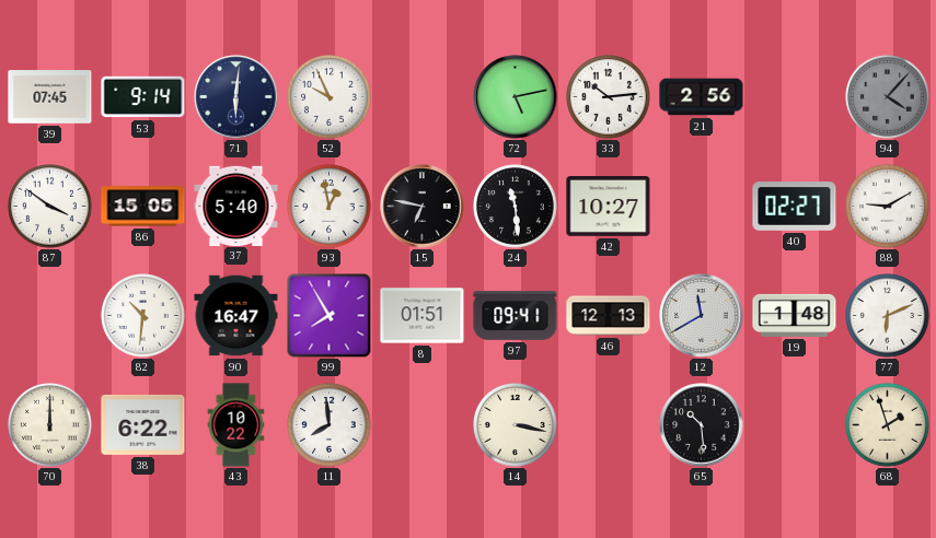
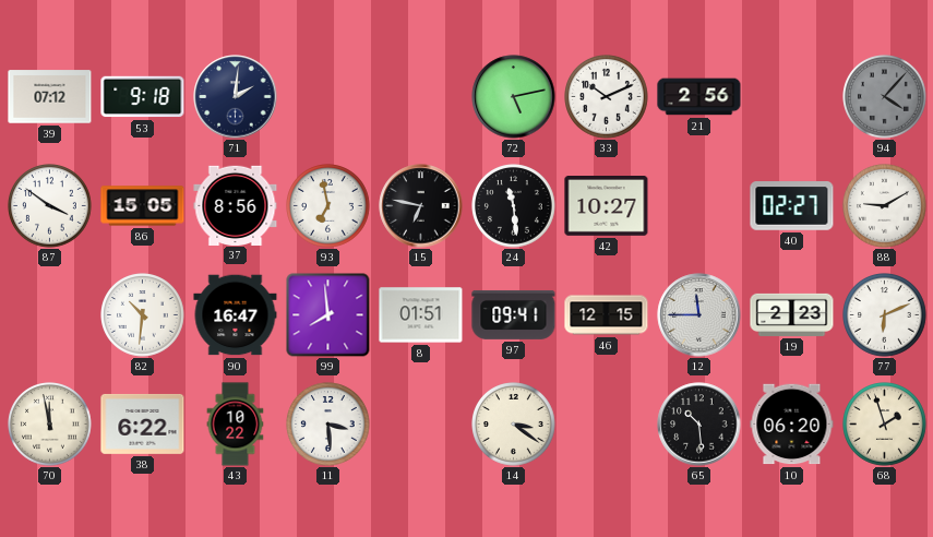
39: 07:45 -> 07:12
53: 9:14 -> 9:18
71: 6:01 -> 2:01
52: 9:56 -> none
33: 10:14 -> 10:11
37: 5:40 -> 8:56
93: 12:58 -> 6:58
99: 7:55 -> 7:59
46: 12:13 -> 12:15
12: 11:40 -> 11:45
19: 1:48 -> 2:23
70: 12:00 -> 11:58
11: 7:59 -> 3:29
14: 3:17 -> 3:21
10: none -> 06:20
